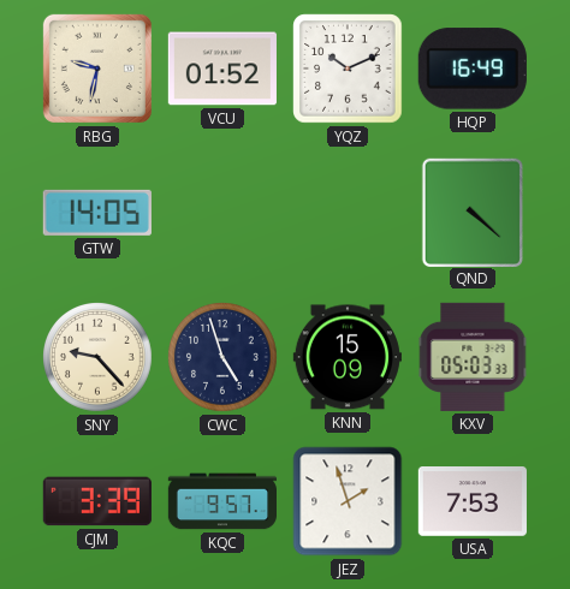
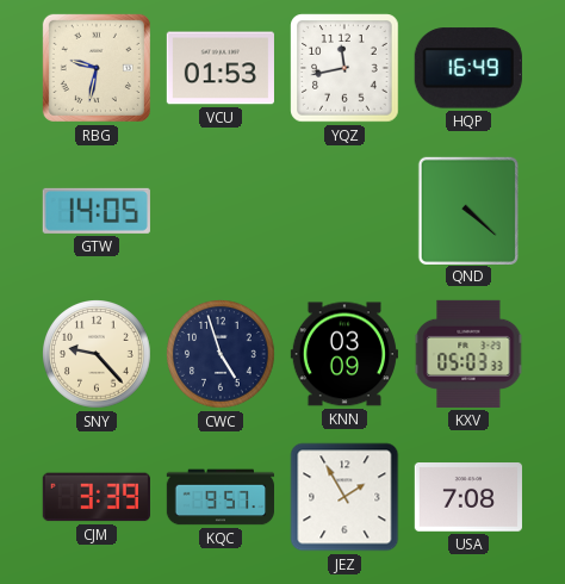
VCU: 01:52 -> 01:53
YQZ: 10:11 -> 11:43
KNN: 15:09 -> 03:09
JEZ: 1:57 -> 1:55
USA: 7:53 -> 7:08
